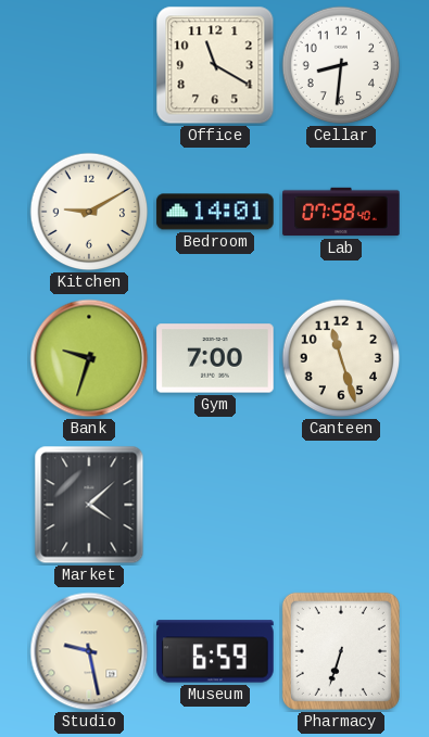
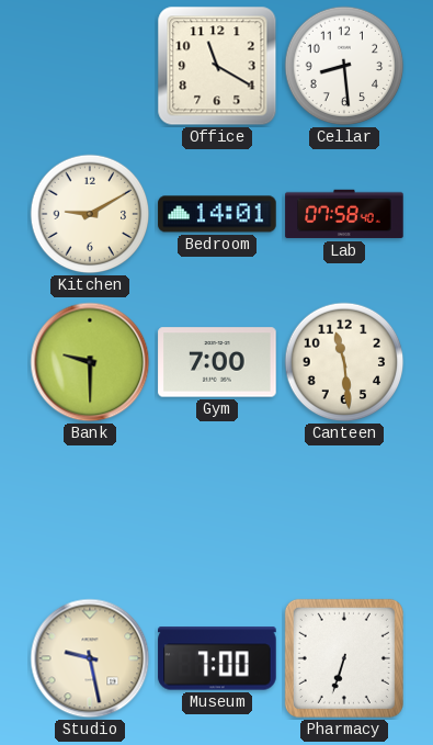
Cellar: 8:31 -> 8:29
Bank: 9:33 -> 9:30
Canteen: 11:27 -> 11:29
Market: 4:08 -> none
Museum: 6:59 -> 7:00
